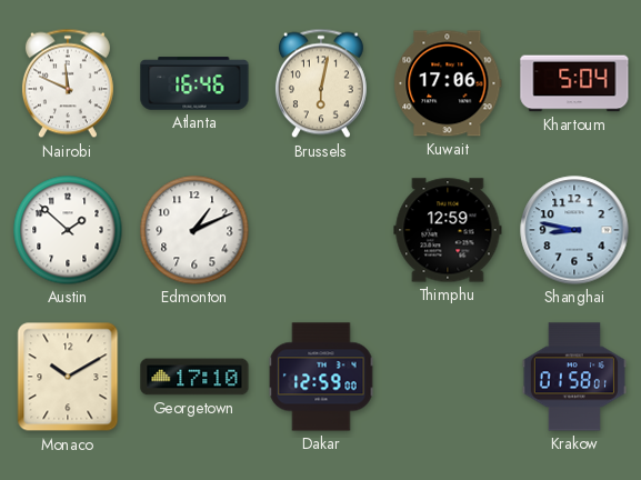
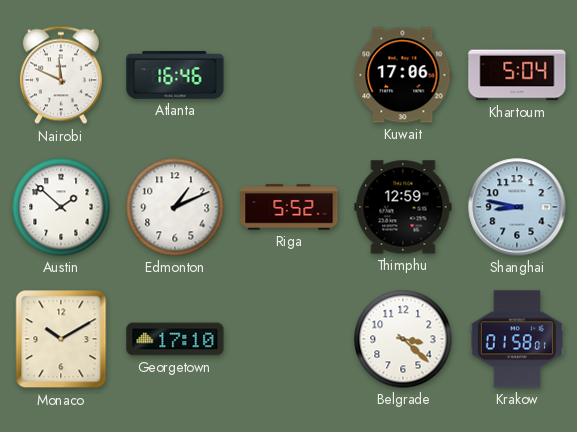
Brussels: 6:02 -> none
Riga: none -> 5:52
Dakar: 12:59 -> none
Belgrade: none -> 3:22
